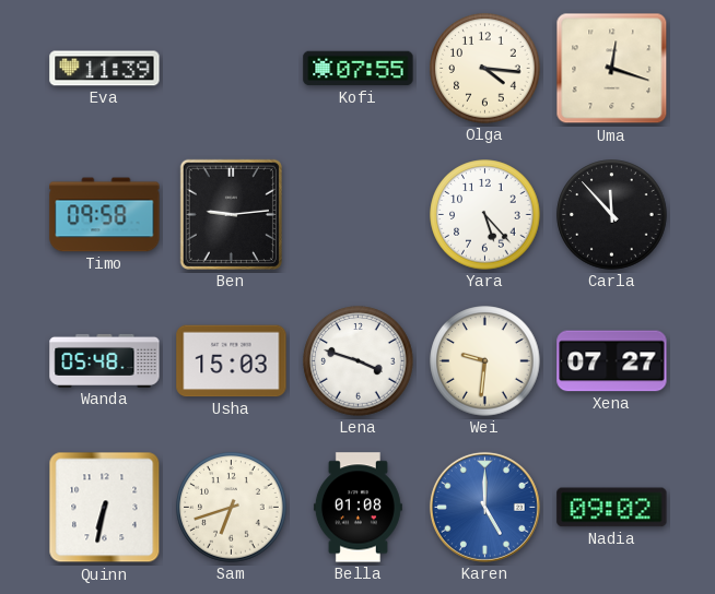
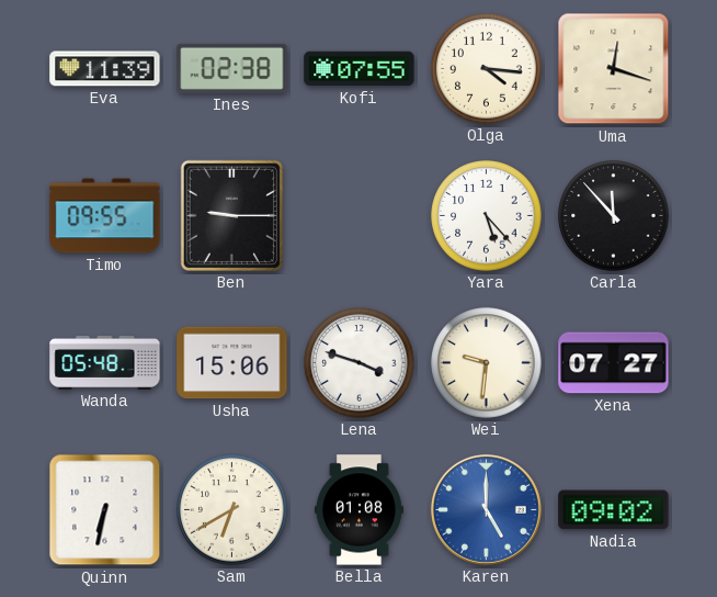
Ines: none -> 02:38
Timo: 09:58 -> 09:55
Ben: 9:14 -> 9:15
Usha: 15:03 -> 15:06
Sam: 6:42 -> 6:40
